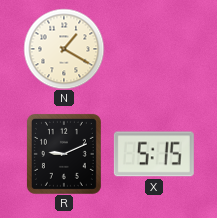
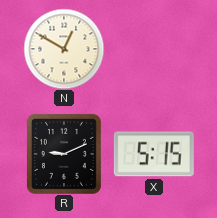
N: 1:20 -> 12:50
